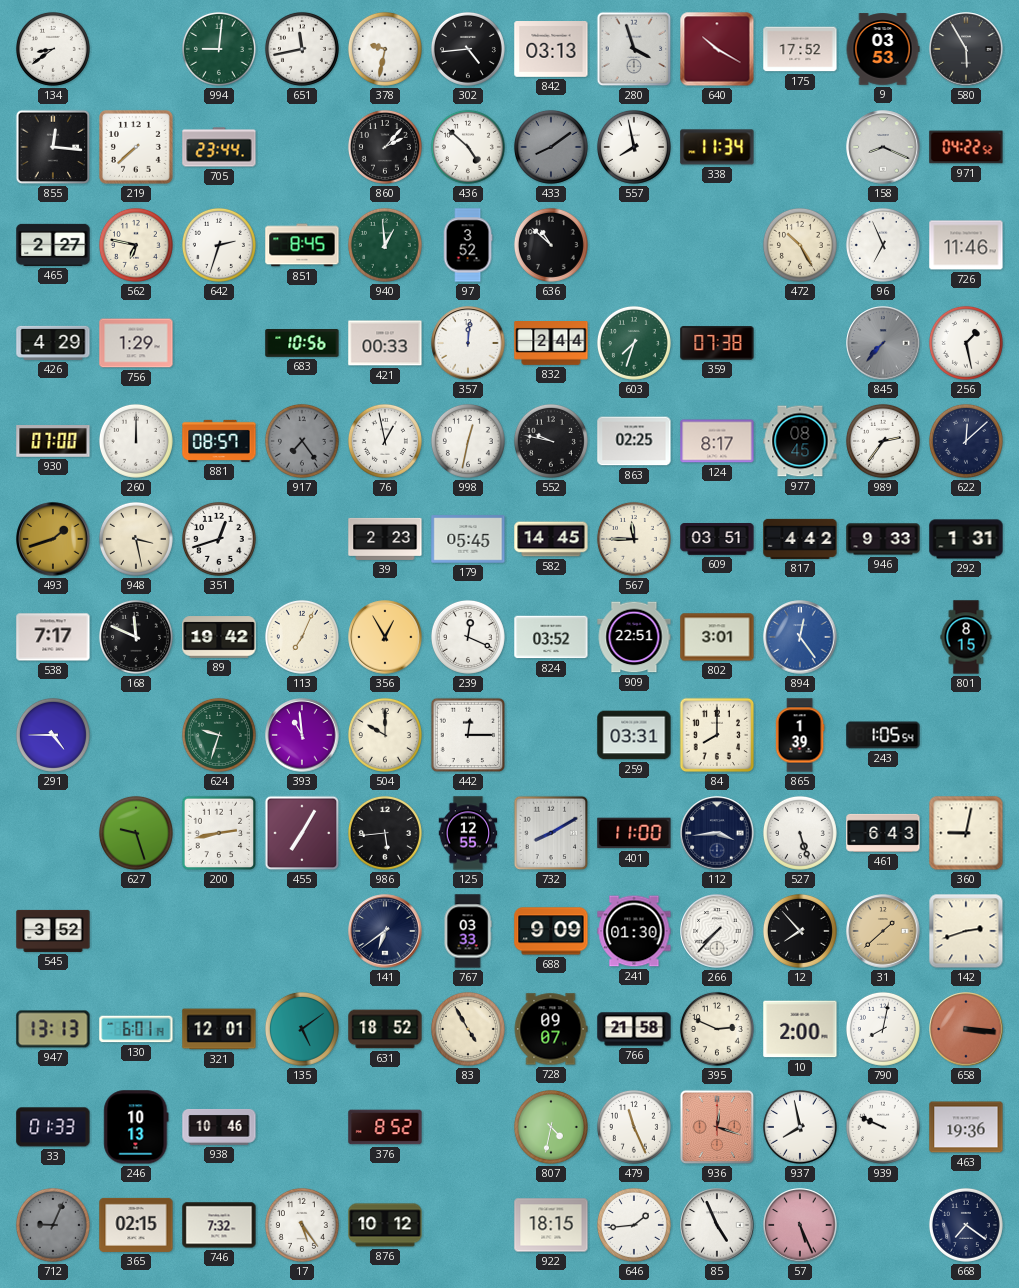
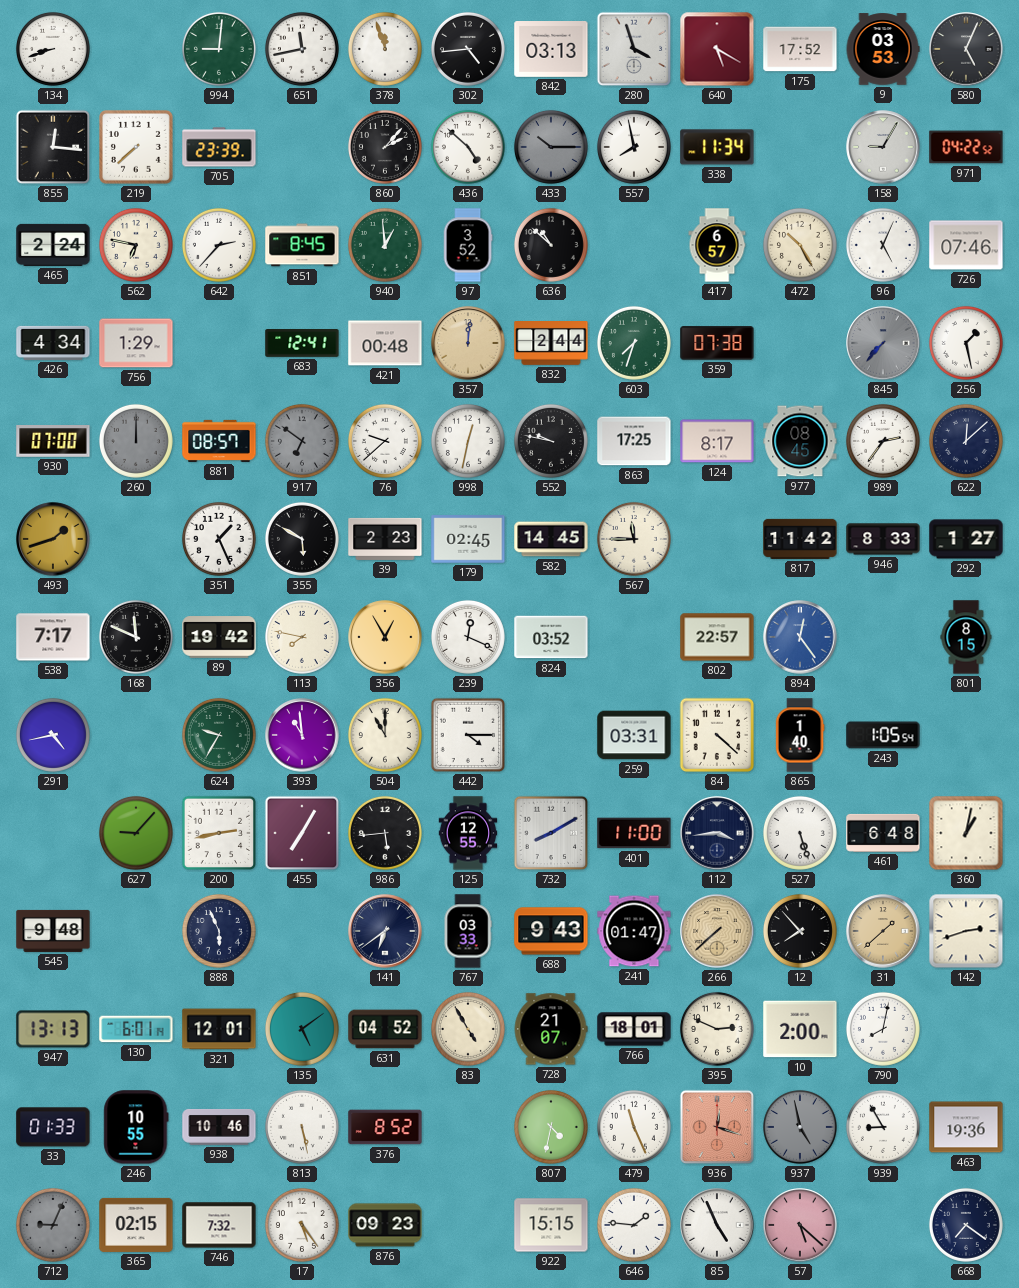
134: 8:39 -> 8:42
378: 9:32 -> 11:57
640: 10:20 -> 5:20
580: 5:55 -> 5:04
705: 23:44 -> 23:39
433: 8:09 -> 10:15
158: 8:19 -> 9:05
465: 2:27 -> 2:24
642: 2:33 -> 2:37
417: none -> 6:57
96: 6:56 -> 5:04
726: 11:46 -> 07:46
426: 4:29 -> 4:34
683: 10:56 -> 12:41
421: 00:33 -> 00:48
357 dial: white -> champagne
260 dial: white -> grey
917: 7:24 -> 6:51
76: 12:58 -> 9:38
863: 02:25 -> 17:25
948: 3:28 -> none
351: 12:42 -> 1:26
355: none -> 5:50
179: 05:45 -> 02:45
609: 03:51 -> none
817: 4:42 -> 11:42
946: 9:33 -> 8:33
292: 1:31 -> 1:27
113: 7:04 -> 7:47
909: 22:51 -> none
802: 3:01 -> 22:57
291: 4:45 -> 4:43
624: 9:33 -> 9:35
504: 10:00 -> 11:00
442: 12:15 -> 4:15
84: 8:00 -> 4:22
865: 1:39 -> 1:40
627: 9:27 -> 9:07
461: 6:43 -> 6:48
360: 9:02 -> 1:02
545: 3:52 -> 9:48
888: none -> 5:56
688: 9:09 -> 9:43
241: 01:30 -> 01:47
266: 7:37 -> 7:38
266 dial: white -> champagne
631: 18:52 -> 04:52
728: 09:07 -> 21:07
766: 21:58 -> 18:01
658: 3:16 -> none
246: 10:13 -> 10:55
813: none -> 5:28
937: 7:58 -> 4:58
937 dial: white -> grey
939: 9:49 -> 8:55
876: 10:12 -> 09:23
922: 18:15 -> 15:15
646: 1:44 -> 1:46
57: 5:26 -> 5:22
